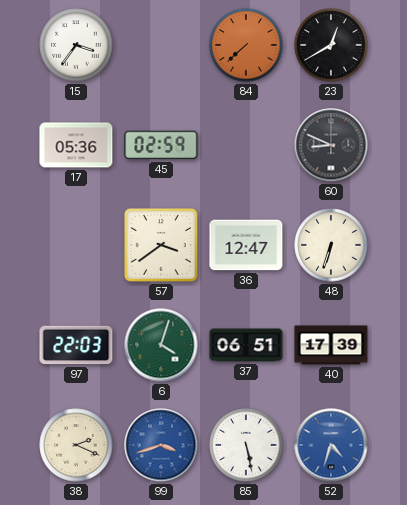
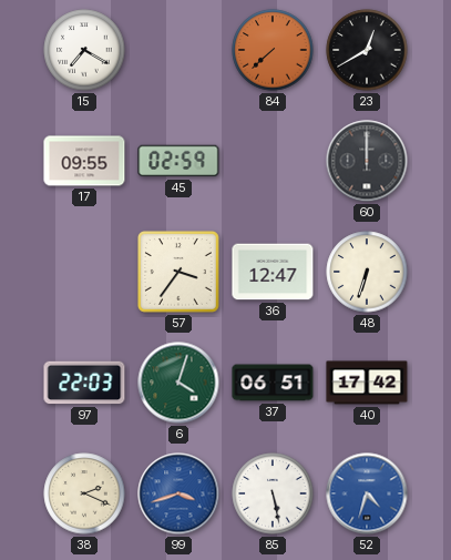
15: 3:36 -> 7:20
17: 05:36 -> 09:55
60: 8:49 -> 12:00
57: 3:39 -> 3:36
40: 17:39 -> 17:42
